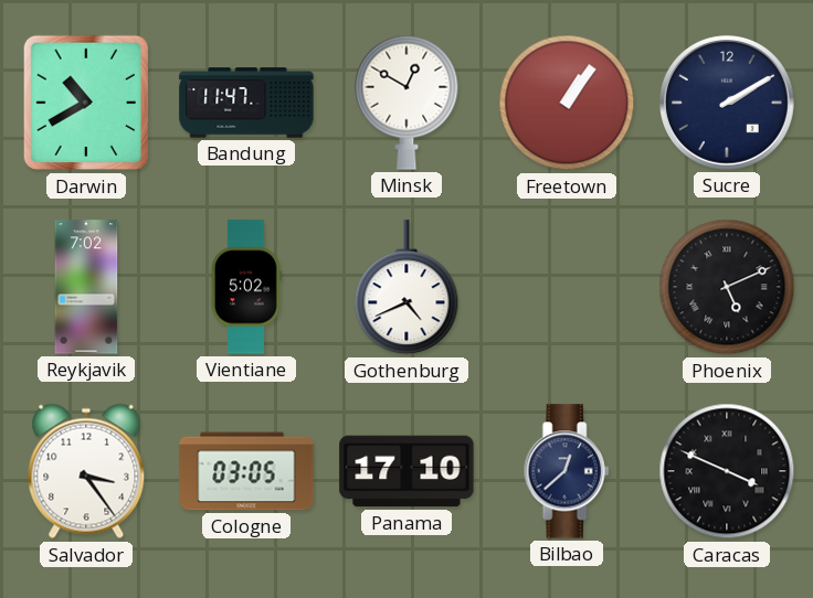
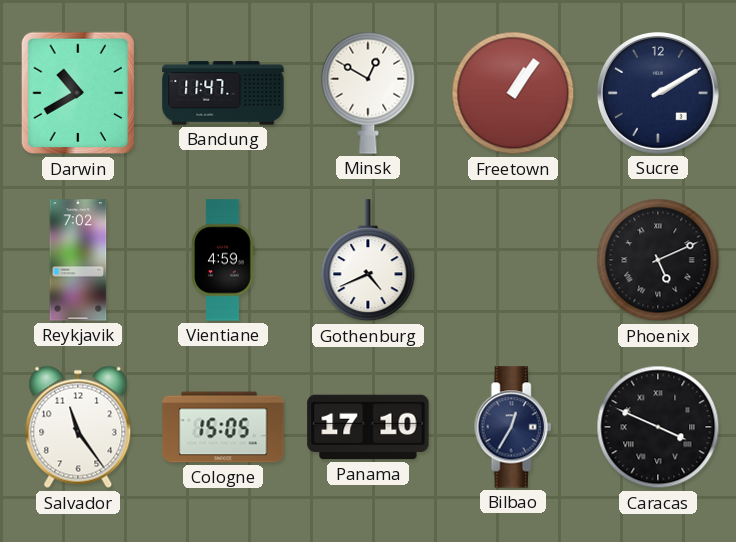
Vientiane: 5:02 -> 4:59
Salvador: 3:24 -> 11:24
Cologne: 03:05 -> 15:05
Bilbao: 12:38 -> 12:35
